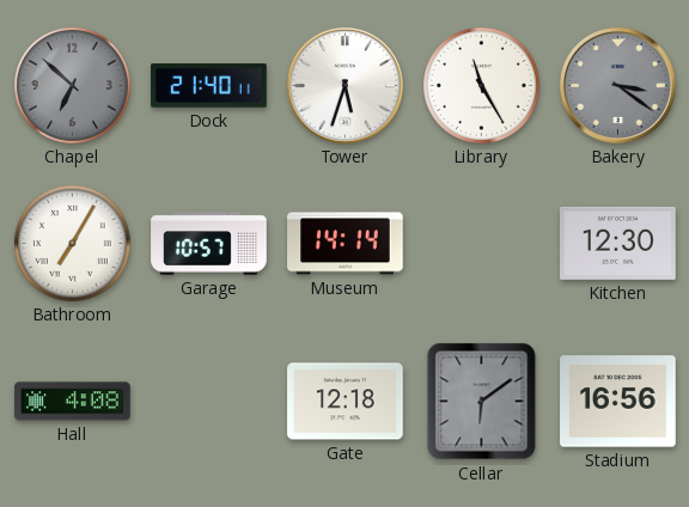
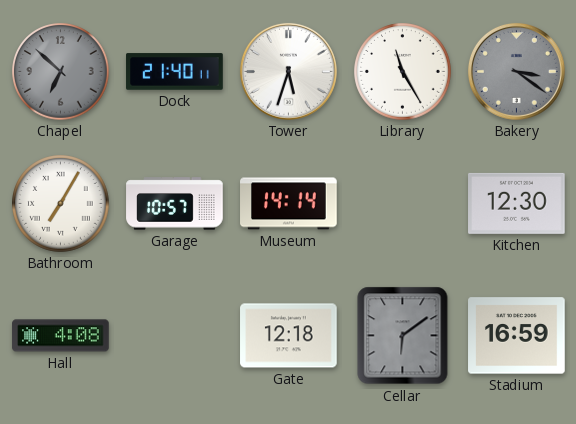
Stadium: 16:56 -> 16:59
